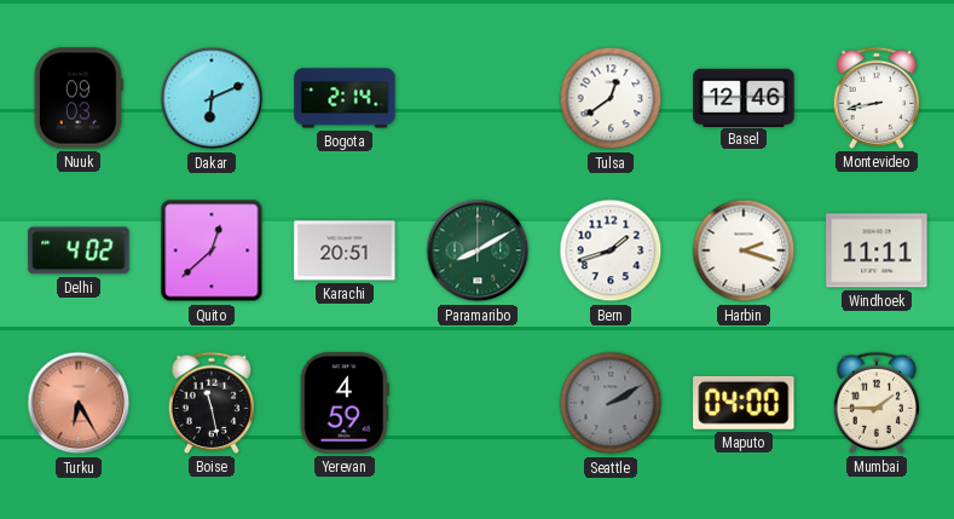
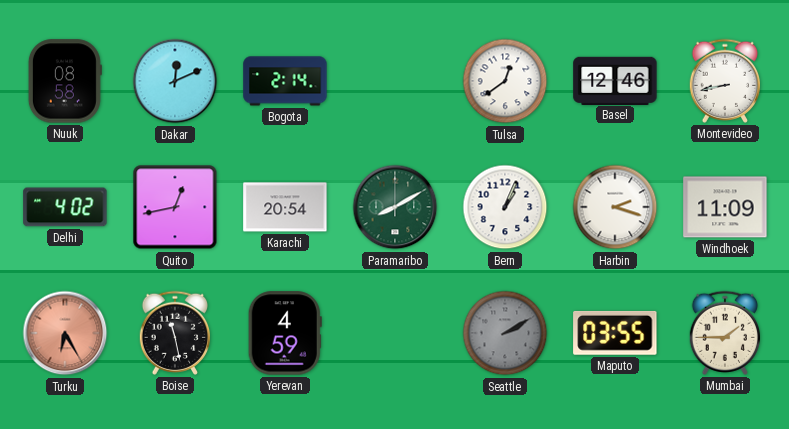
Nuuk: 09:03 -> 08:58
Dakar: 6:11 -> 12:11
Quito: 12:38 -> 12:43
Karachi: 20:51 -> 20:54
Bern: 1:42 -> 1:04
Windhoek: 11:11 -> 11:09
Maputo: 04:00 -> 03:55
